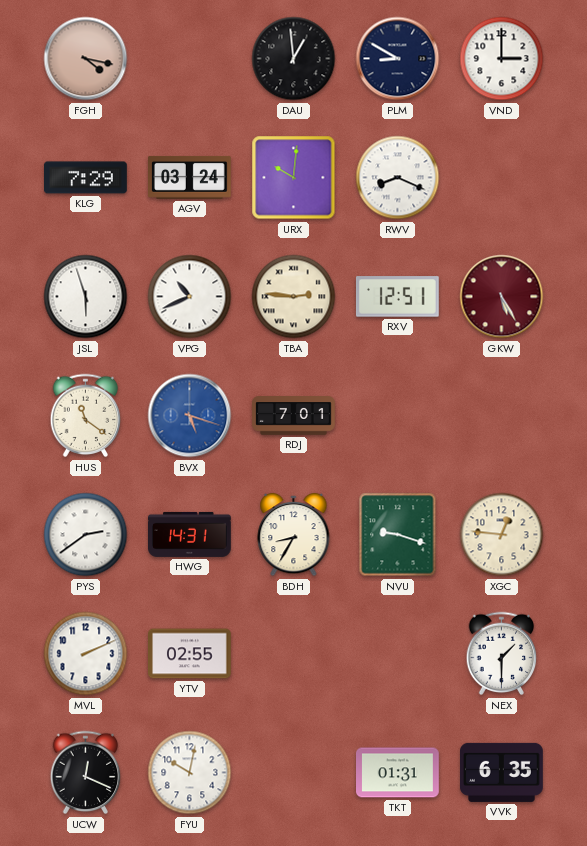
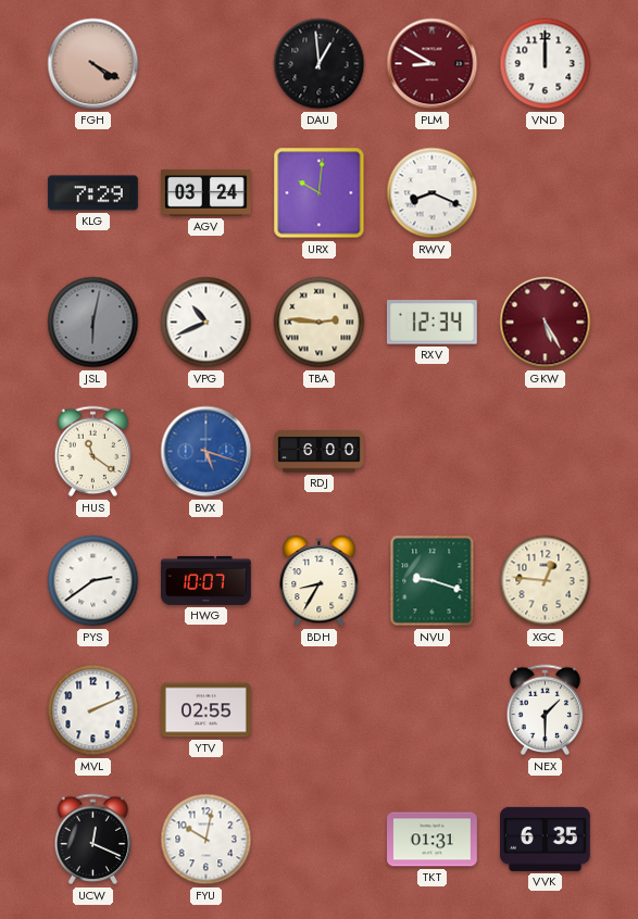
FGH: 4:17 -> 4:20
PLM dial: navy -> burgundy
VND: 3:00 -> 12:00
JSL: 5:57 -> 6:02
JSL dial: white -> grey
RXV: 12:51 -> 12:34
RDJ: 7:01 -> 6:00
HWG: 14:31 -> 10:07
